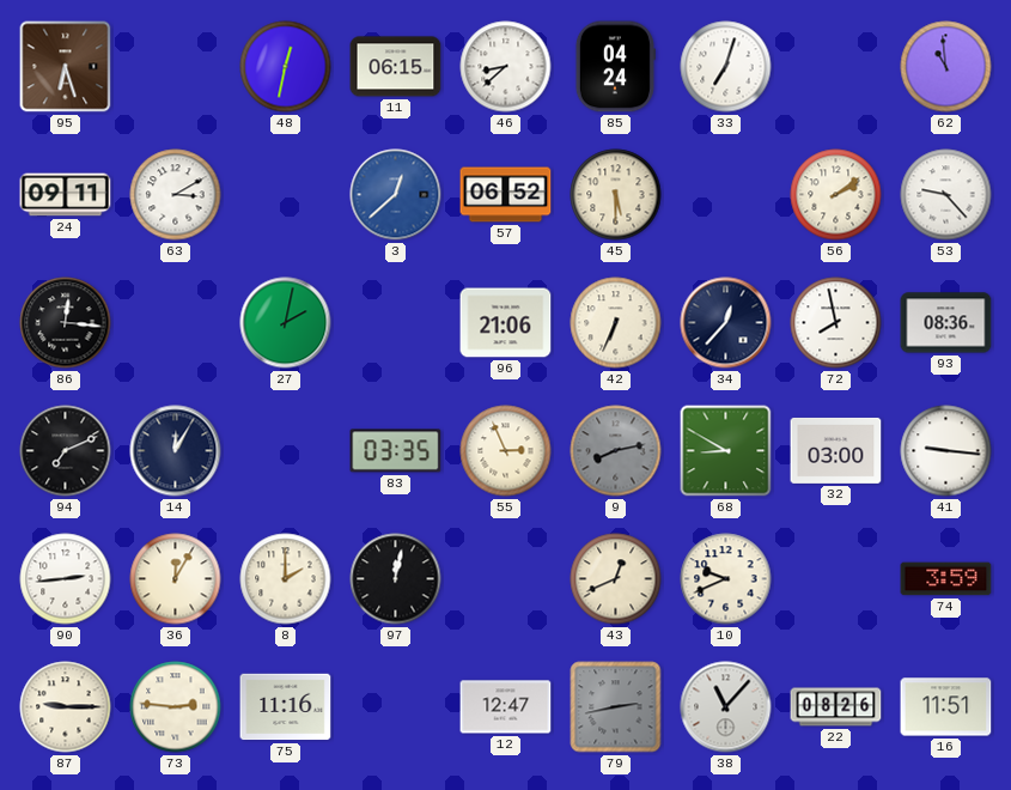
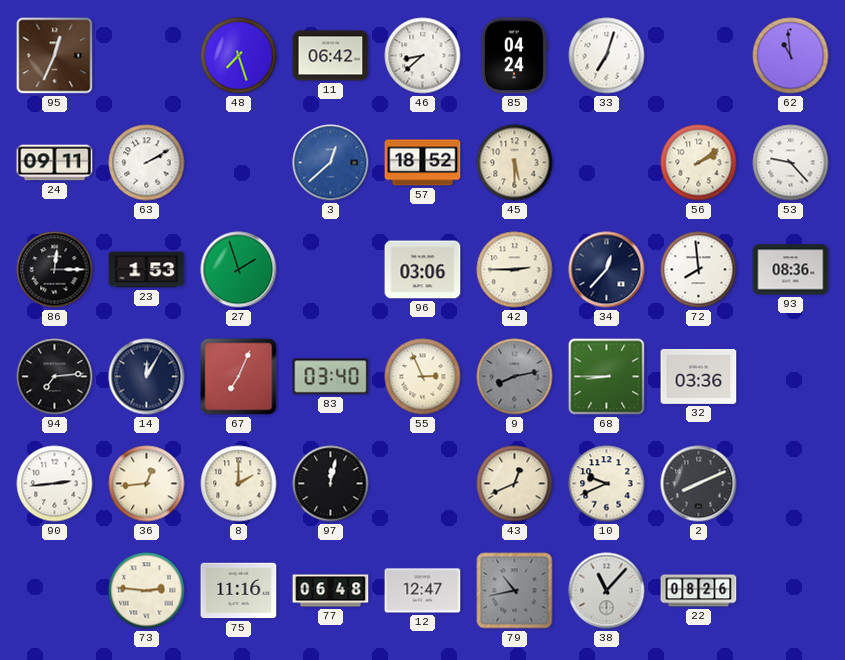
95: 6:27 -> 12:34
48: 12:32 -> 7:27
11: 06:15 -> 06:42
63: 3:10 -> 2:10
57: 06:52 -> 18:52
86: 12:16 -> 12:15
23: none -> 1:53
27: 2:02 -> 1:57
96: 21:06 -> 03:06
42: 6:34 -> 2:45
72: 7:58 -> 7:59
94: 7:11 -> 7:14
67: none -> 7:04
83: 03:35 -> 03:40
68: 8:50 -> 8:45
32: 03:00 -> 03:36
41: 9:16 -> none
36: 12:05 -> 12:44
2: none -> 8:11
74: 3:59 -> none
87: 9:15 -> none
77: none -> 06:48
79: 2:43 -> 10:43
16: 11:51 -> none
